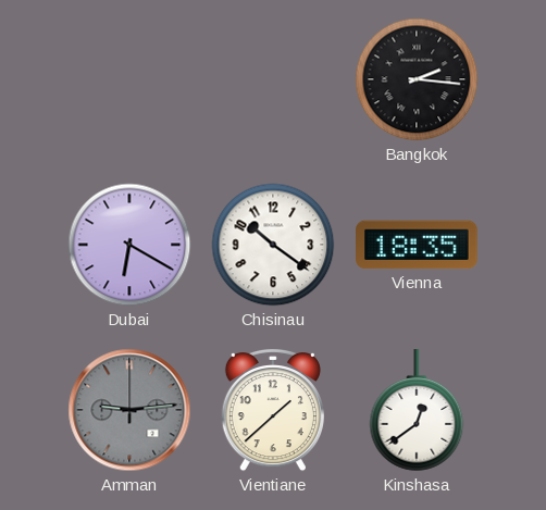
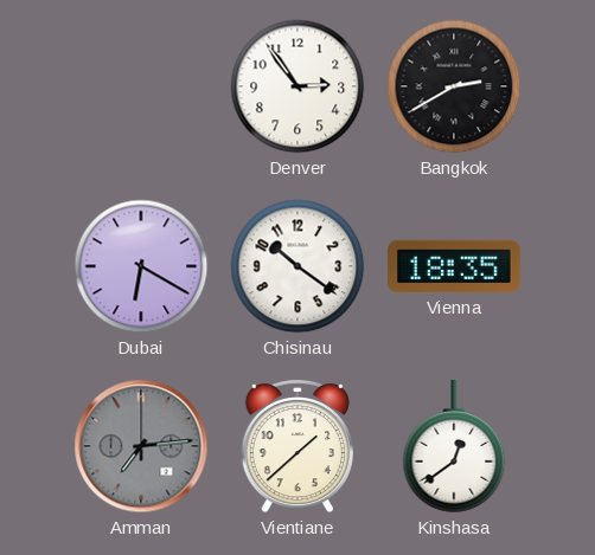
Denver: none -> 2:54
Bangkok: 2:16 -> 2:40
Amman: 9:14 -> 7:14
